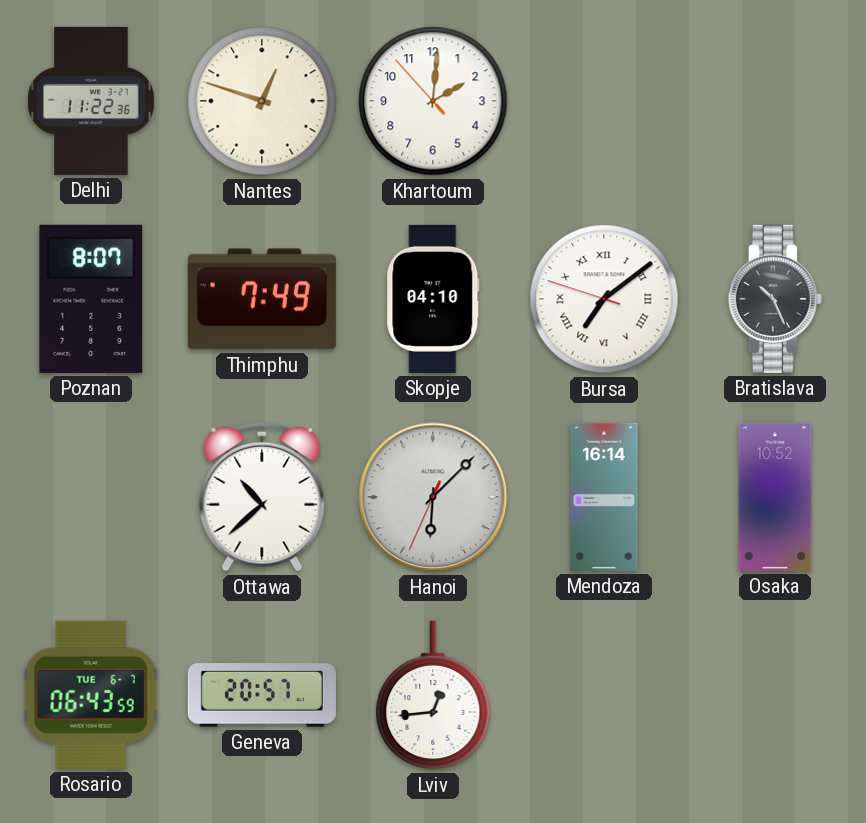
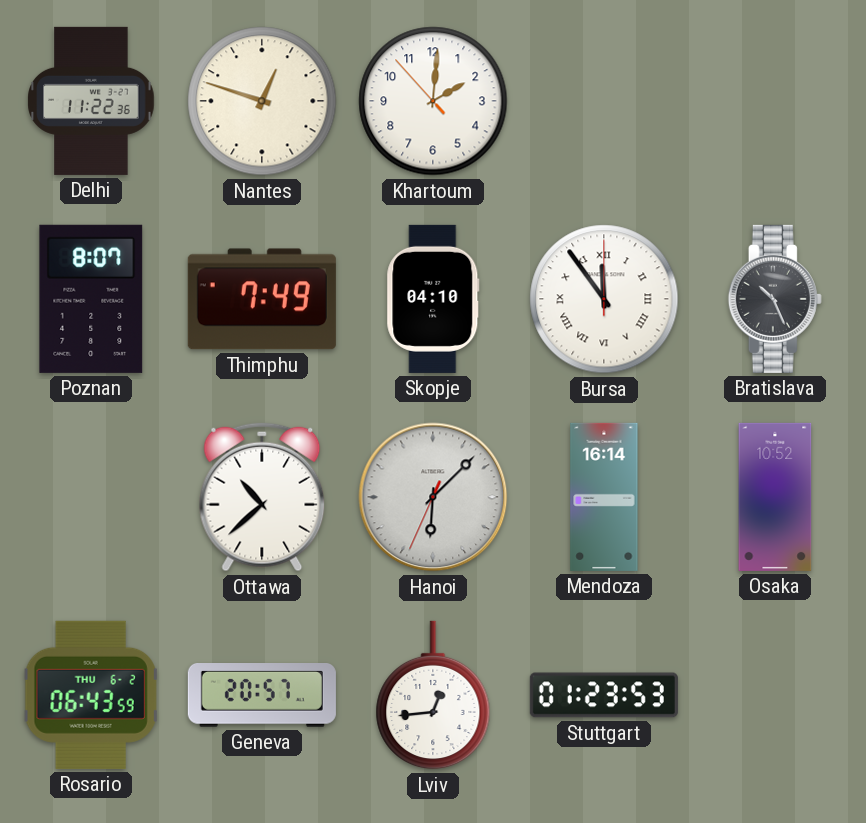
Bursa: 7:08 -> 11:54
Rosario date: TUE 6-7 -> THU 6-2
Stuttgart: none -> 01:23
